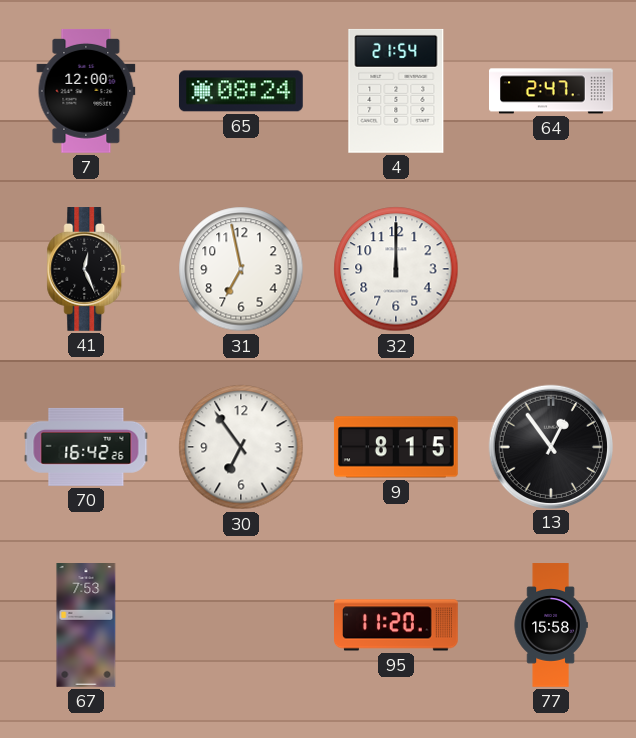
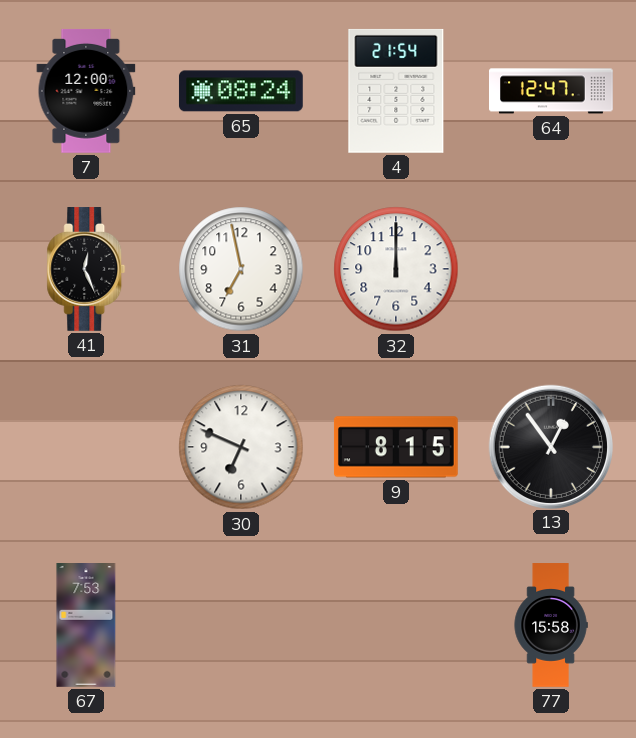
64: 2:47 -> 12:47
70: 16:42 -> none
30: 6:54 -> 6:49
95: 11:20 -> none
